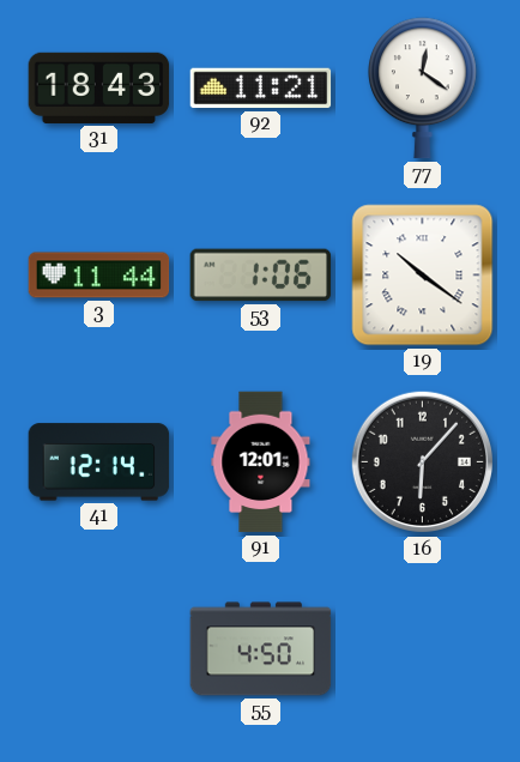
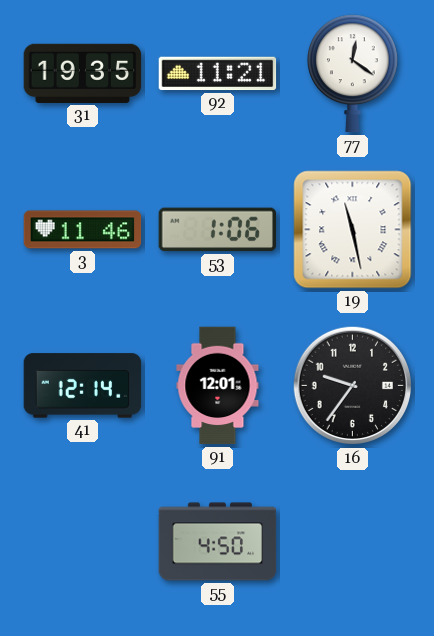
31: 18:43 -> 19:35
3: 11:44 -> 11:46
19: 10:21 -> 11:28
16: 6:07 -> 9:36
